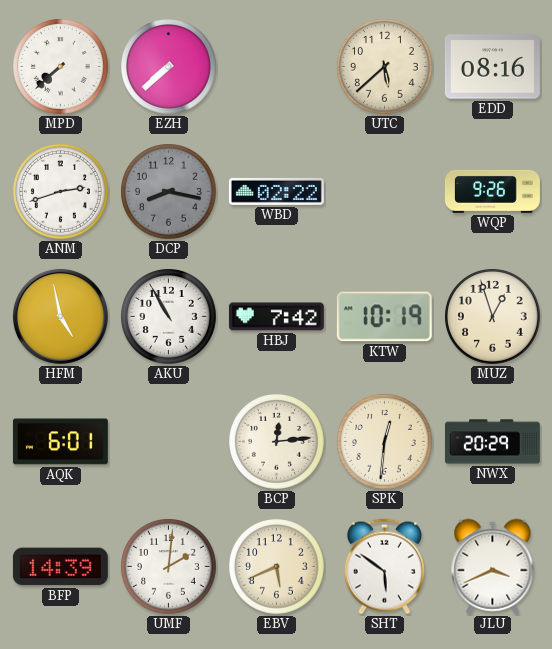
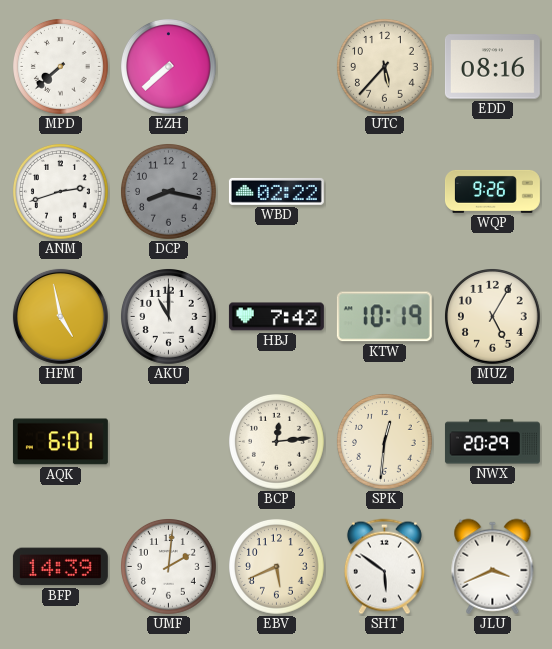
UTC: 5:38 -> 5:37
AKU: 10:55 -> 11:00
MUZ: 12:57 -> 5:05
